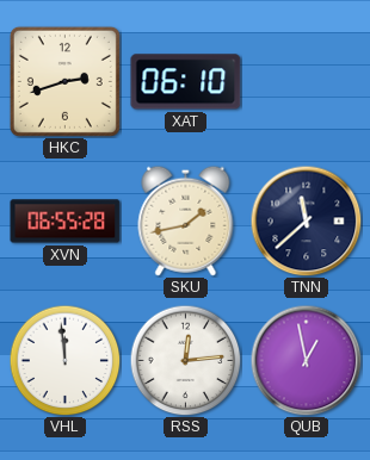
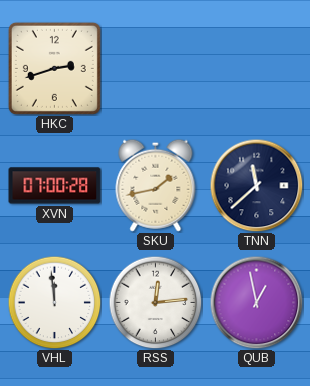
XAT: 06:10 -> none
XVN: 06:55 -> 07:00
